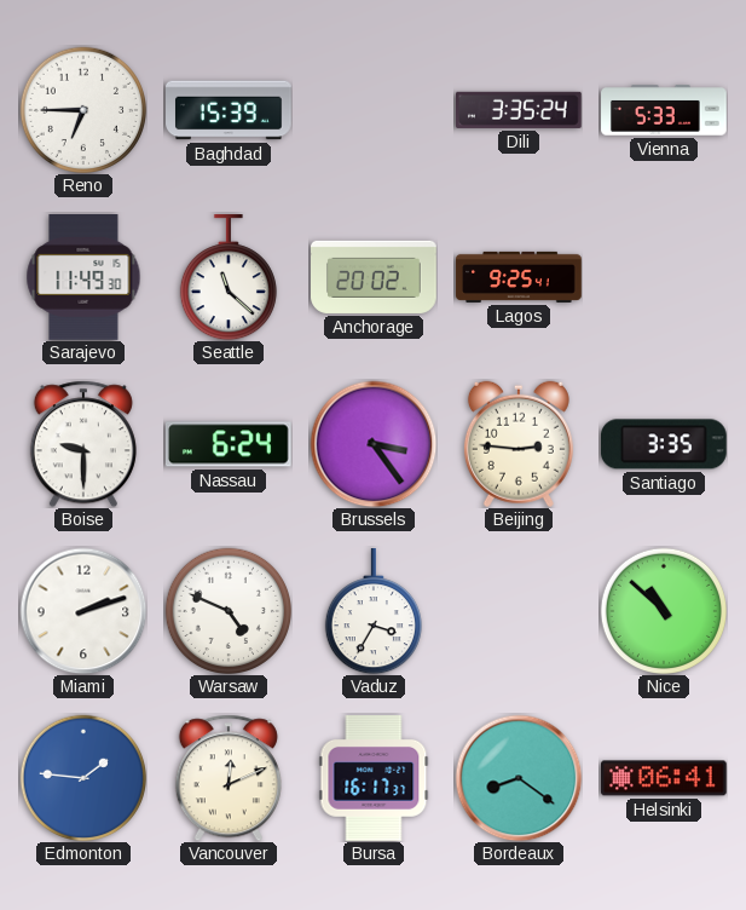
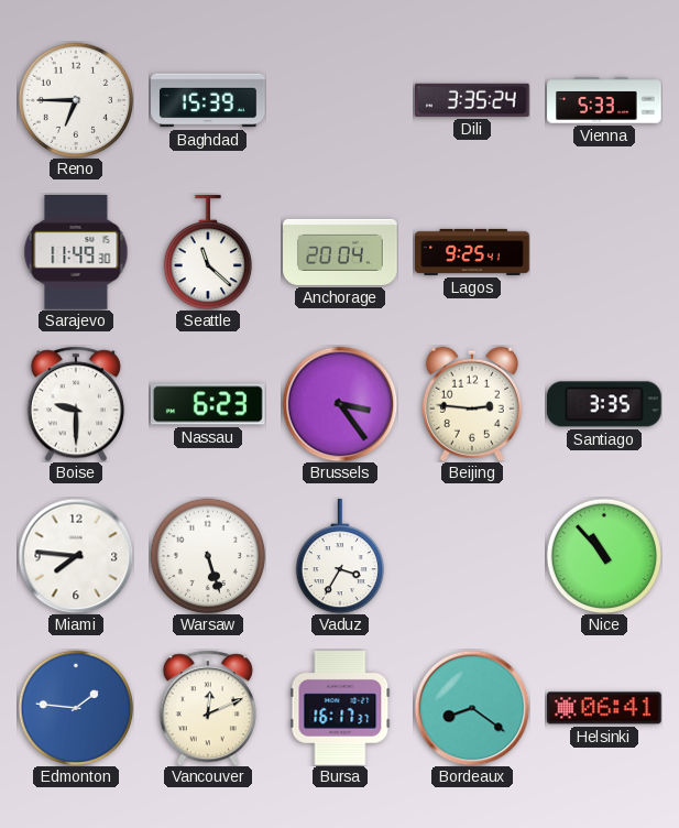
Anchorage: 20:02 -> 20:04
Nassau: 6:24 -> 6:23
Miami: 2:12 -> 7:46
Warsaw: 4:49 -> 5:27
Nice: 10:52 -> 10:53
